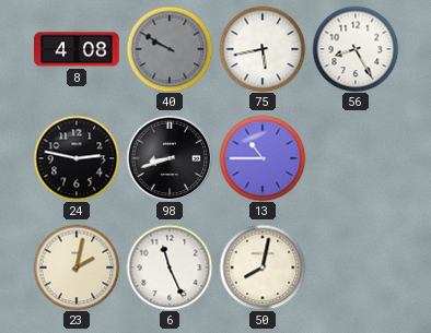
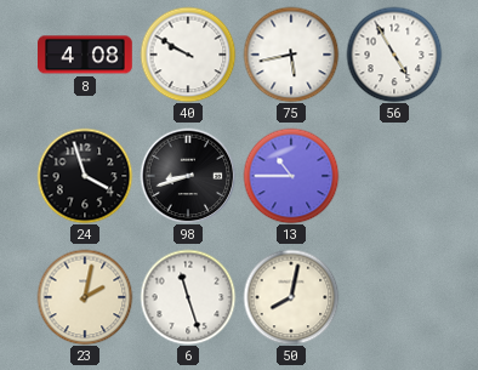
40 dial: grey -> white
56: 8:25 -> 4:55
24: 2:47 -> 3:57
6: 11:26 -> 11:27
